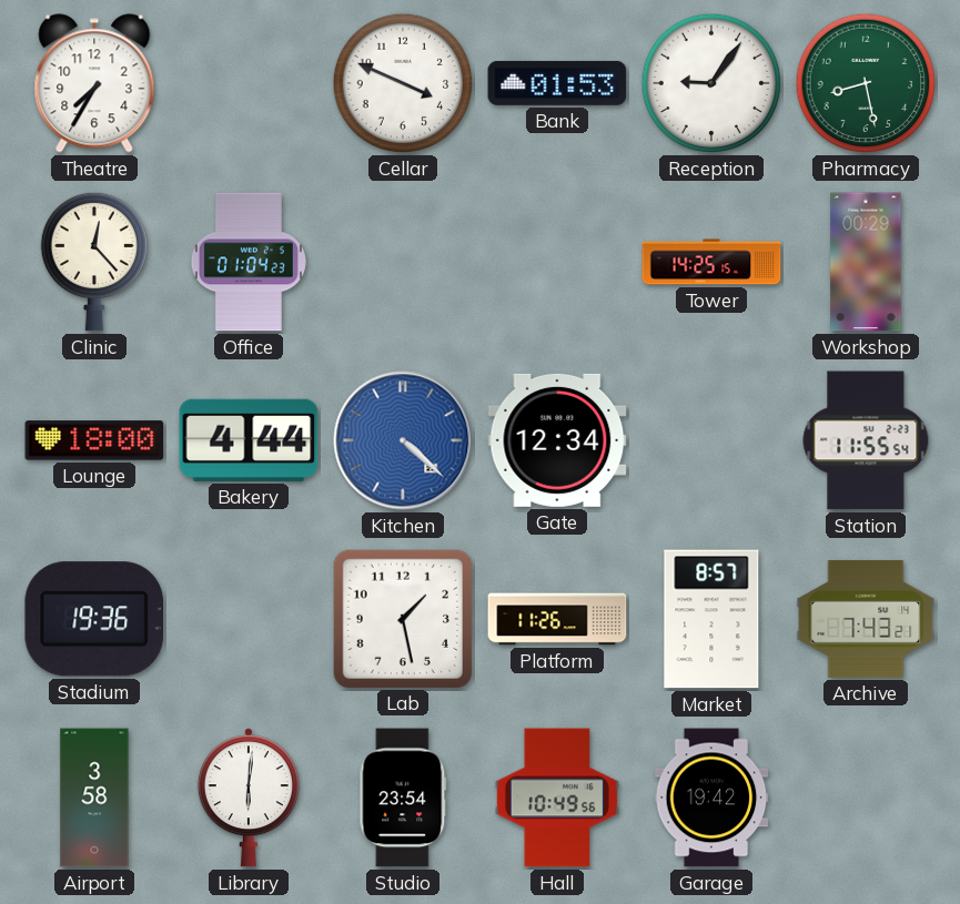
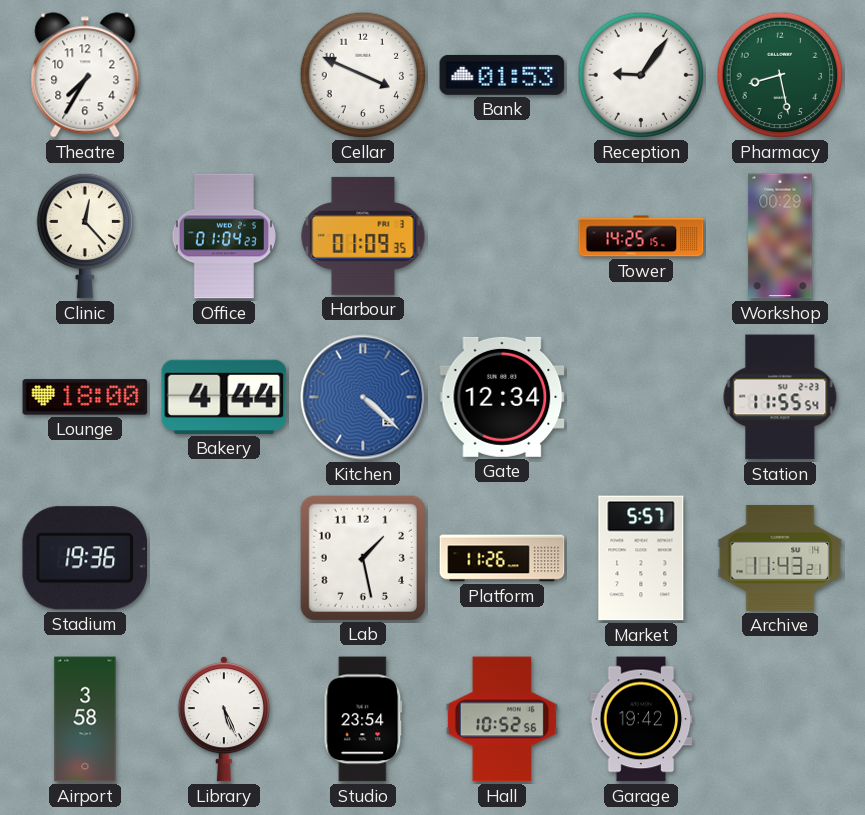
Harbour: none -> 01:09
Market: 8:57 -> 5:57
Archive: 7:43 -> 11:43
Library: 6:01 -> 5:26
Hall: 10:49 -> 10:52
